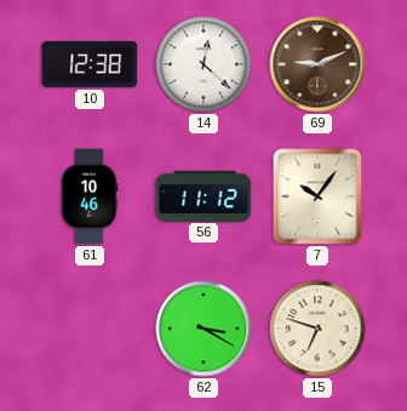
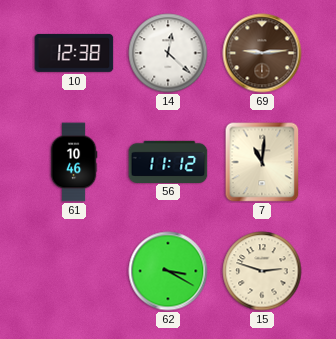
69: 9:11 -> 9:14
7: 10:06 -> 11:01
15: 6:48 -> 2:48
